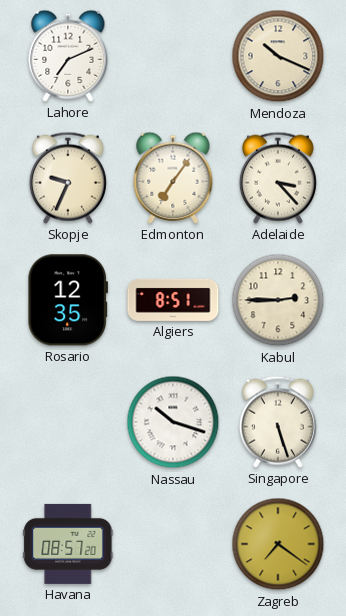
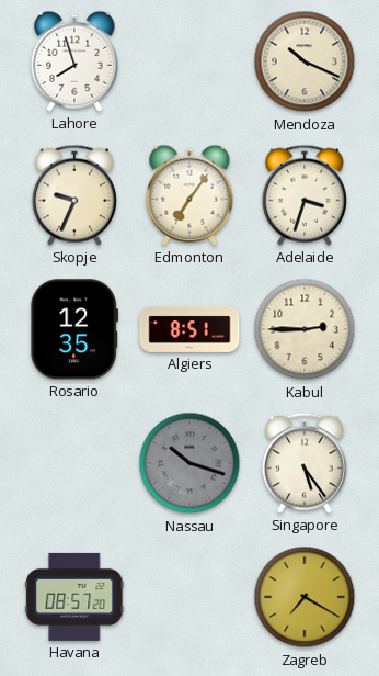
Lahore: 7:11 -> 7:57
Adelaide: 3:23 -> 3:33
Nassau dial: white -> grey
Singapore: 5:27 -> 5:24
Zagreb: 7:21 -> 7:20
